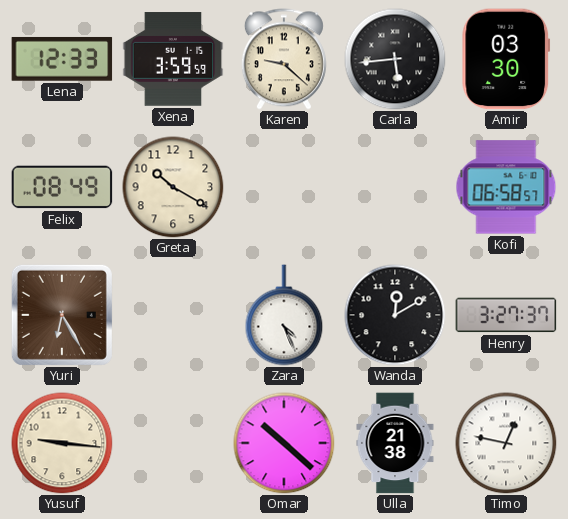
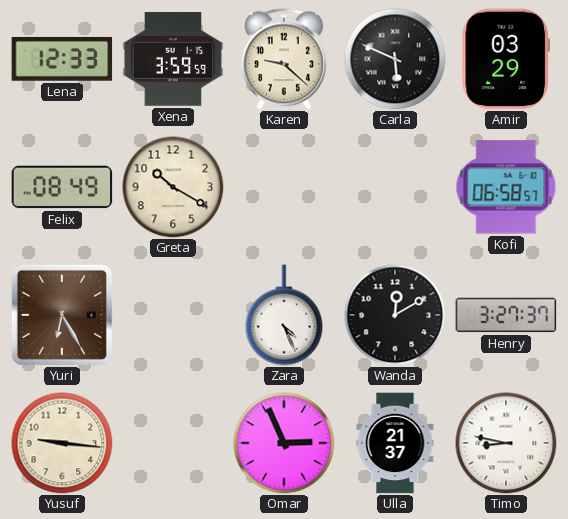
Carla: 5:44 -> 5:49
Amir: 03:30 -> 03:29
Omar: 10:22 -> 2:56
Ulla: 21:38 -> 21:37
Timo: 12:47 -> 8:47
